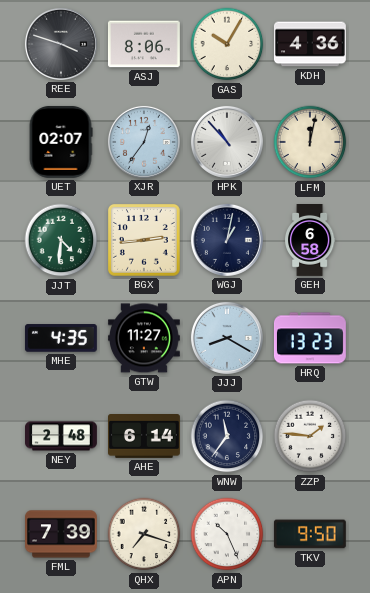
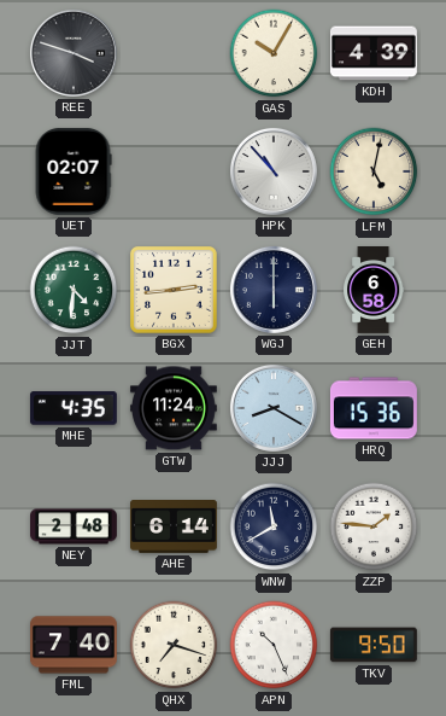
ASJ: 8:06 -> none
KDH: 4:36 -> 4:39
XJR: 12:36 -> none
LFM: 12:02 -> 5:02
WGJ: 1:02 -> 6:00
GTW: 11:27 -> 11:24
HRQ: 13:23 -> 15:36
WNW: 11:36 -> 11:40
FML: 7:39 -> 7:40
